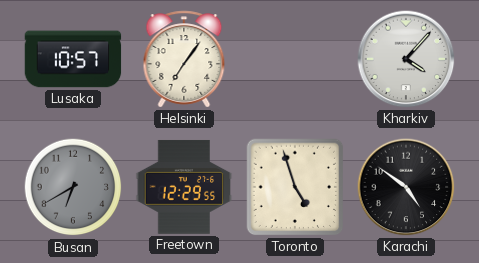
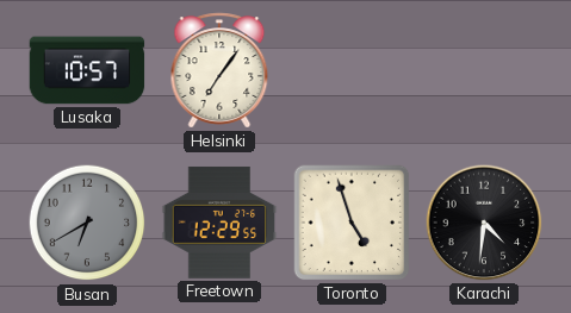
Kharkiv: 4:07 -> none
Karachi: 4:51 -> 4:31
